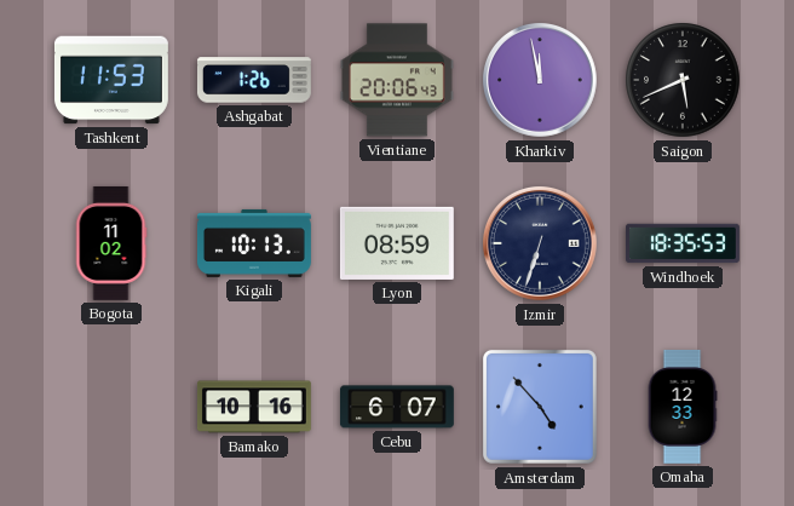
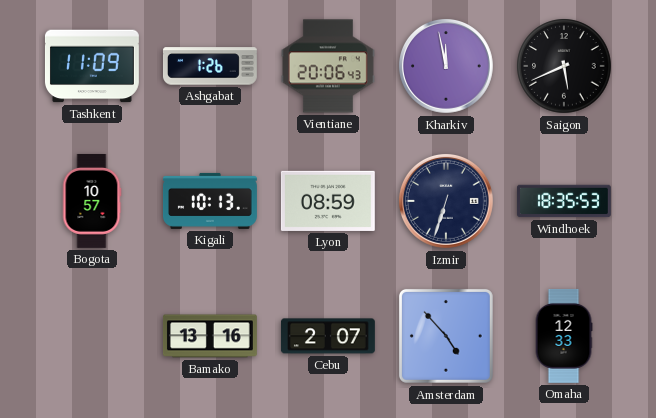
Tashkent: 11:53 -> 11:09
Bogota: 11:02 -> 10:57
Bamako: 10:16 -> 13:16
Cebu: 6:07 -> 2:07
